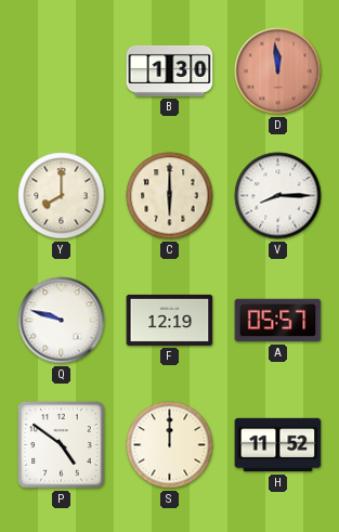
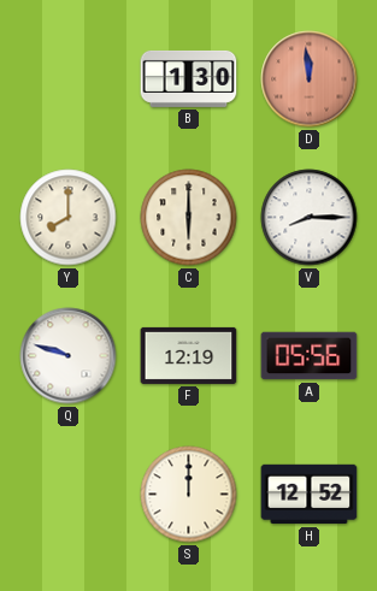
A: 05:57 -> 05:56
P: 4:51 -> none
H: 11:52 -> 12:52
